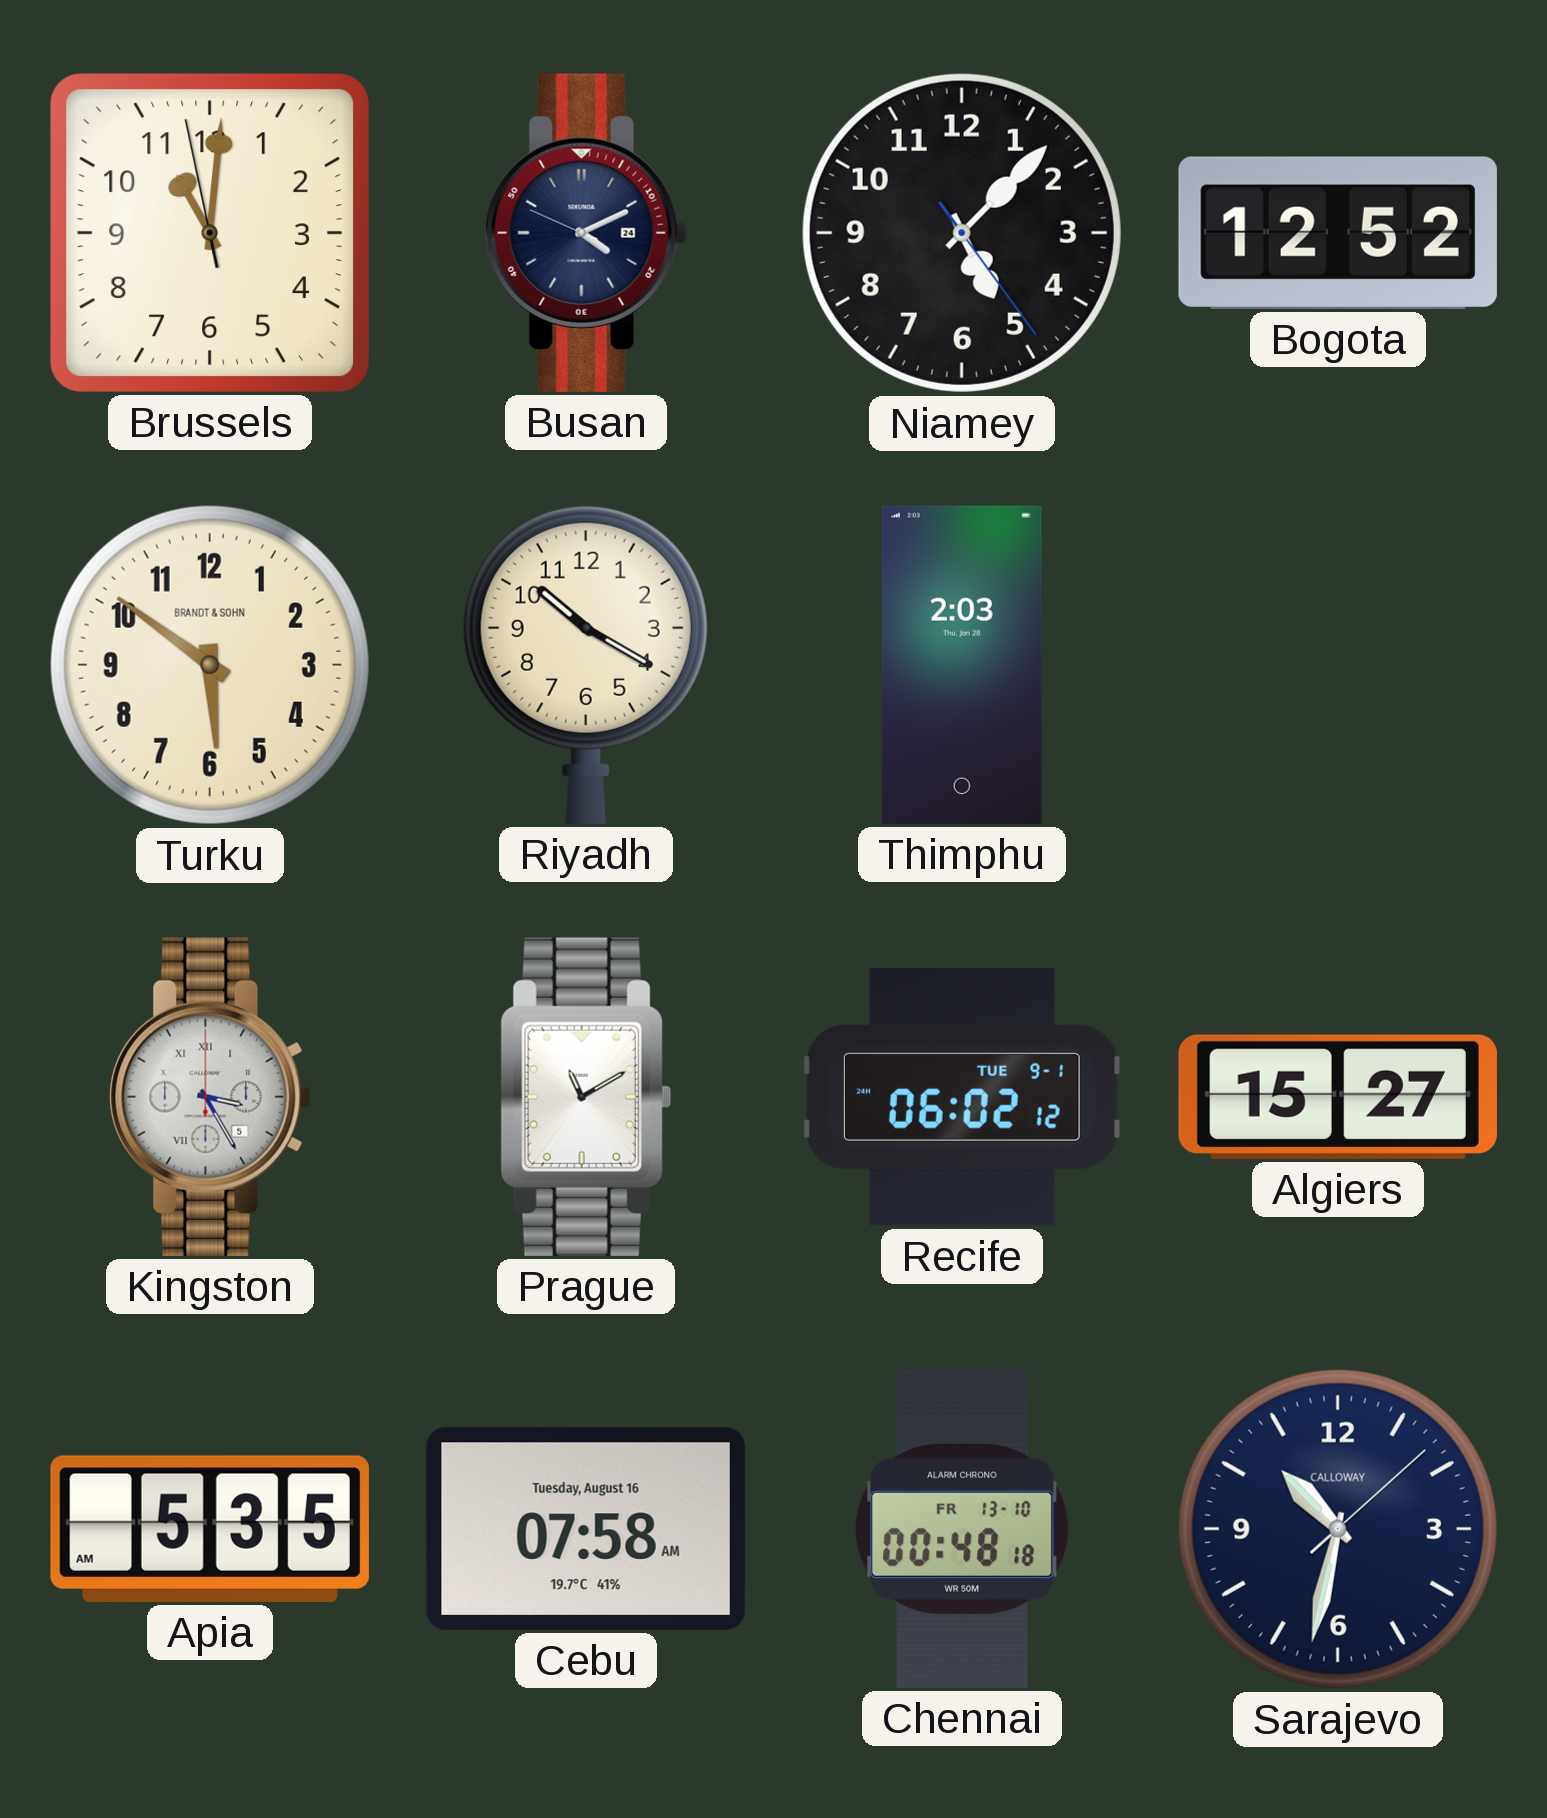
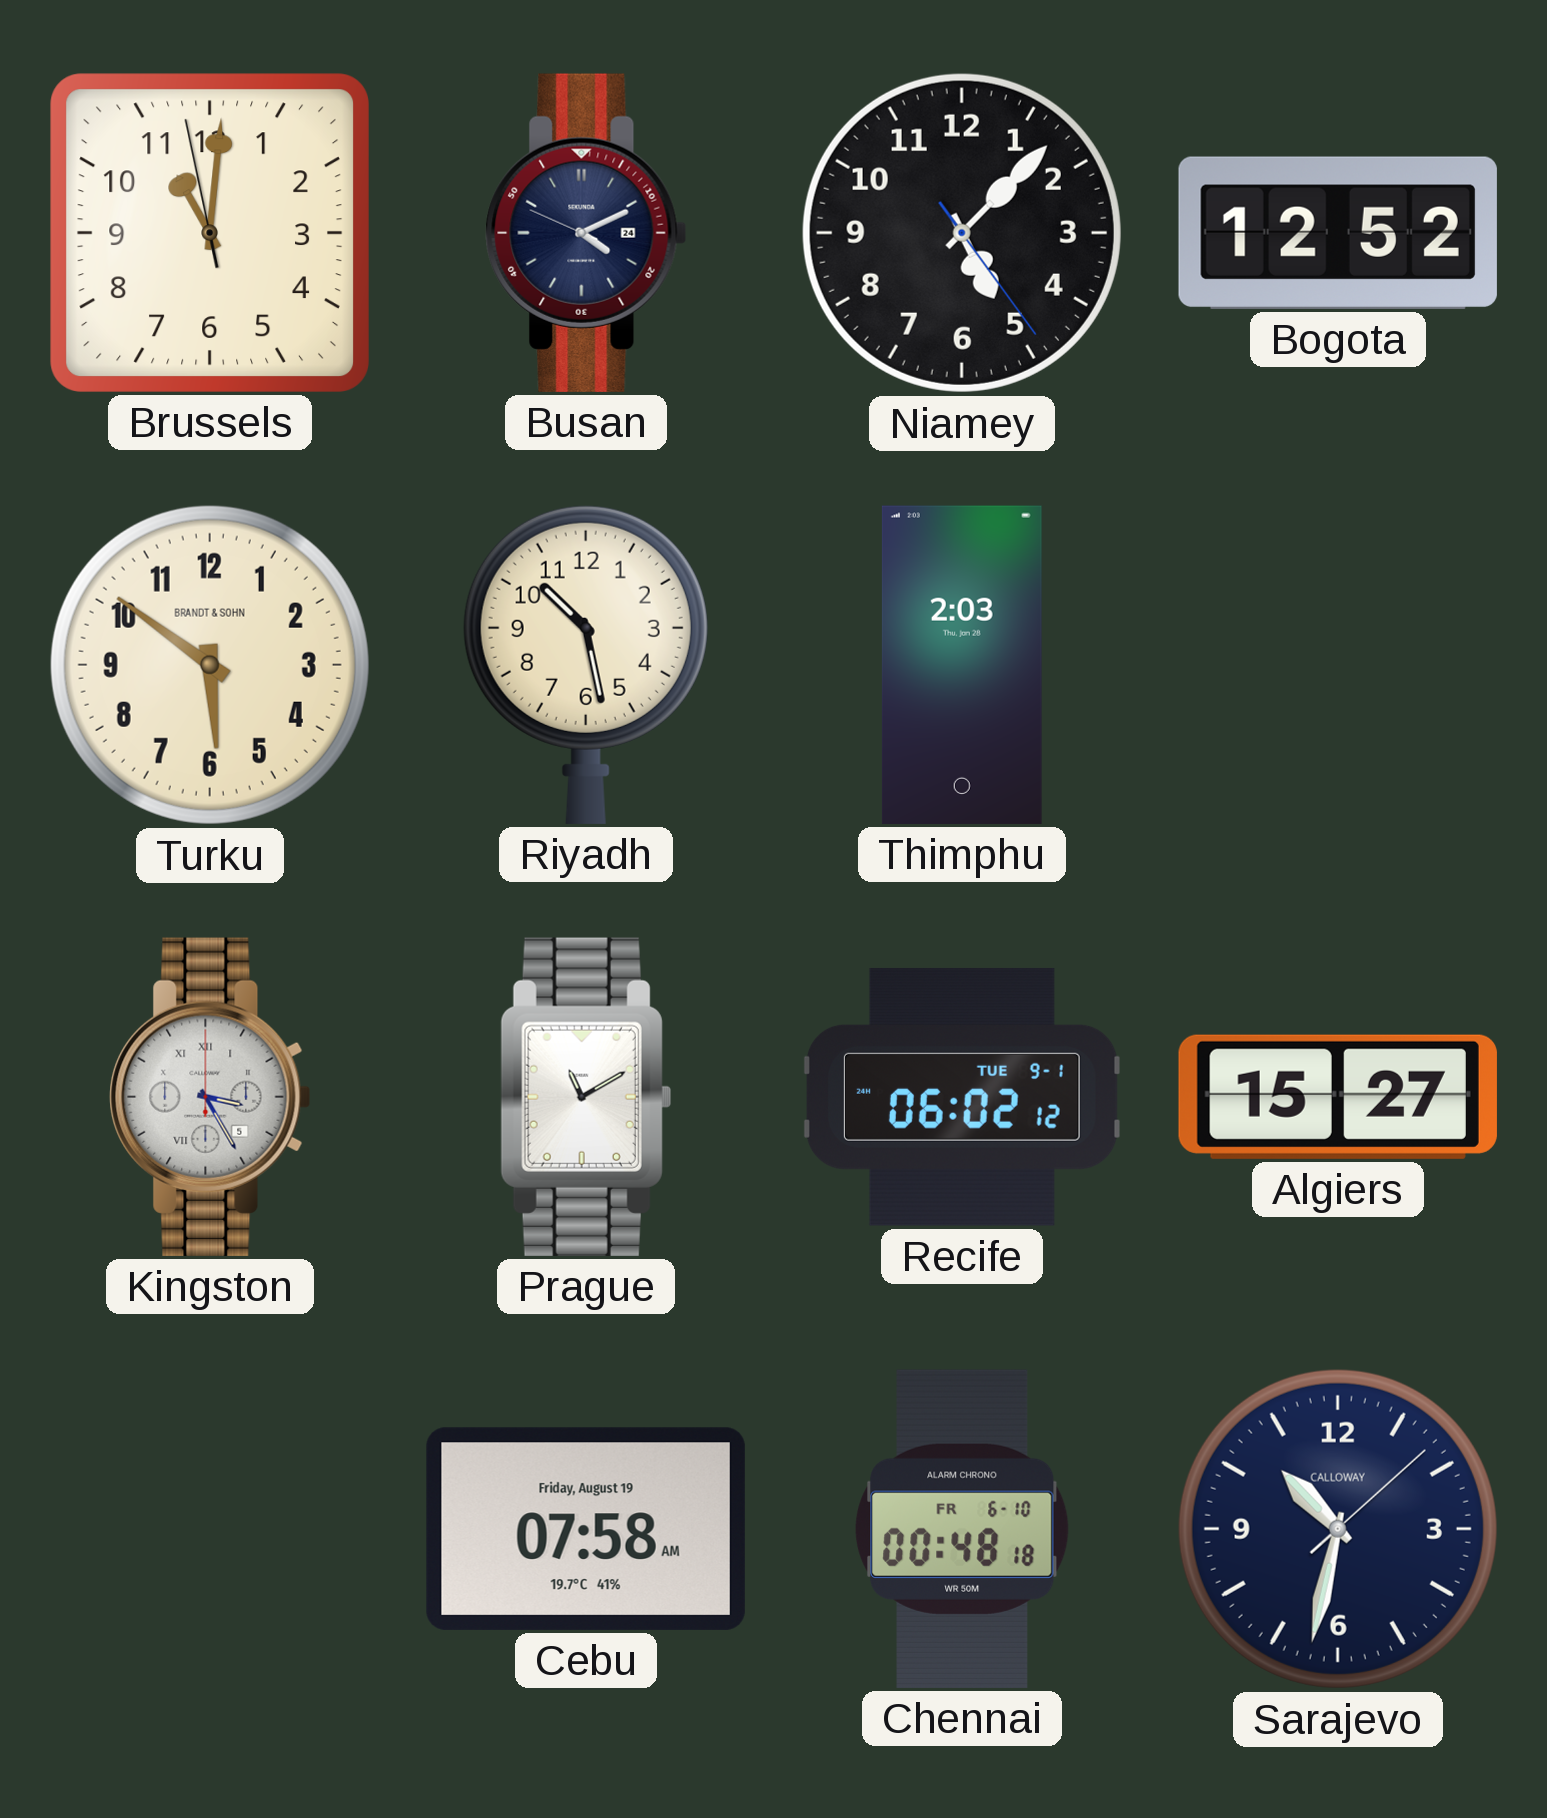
Riyadh: 10:20 -> 10:28
Apia: 5:35 -> none
Cebu date: Tuesday, August 16 -> Friday, August 19
Chennai date: FR 13-10 -> FR 6-10
